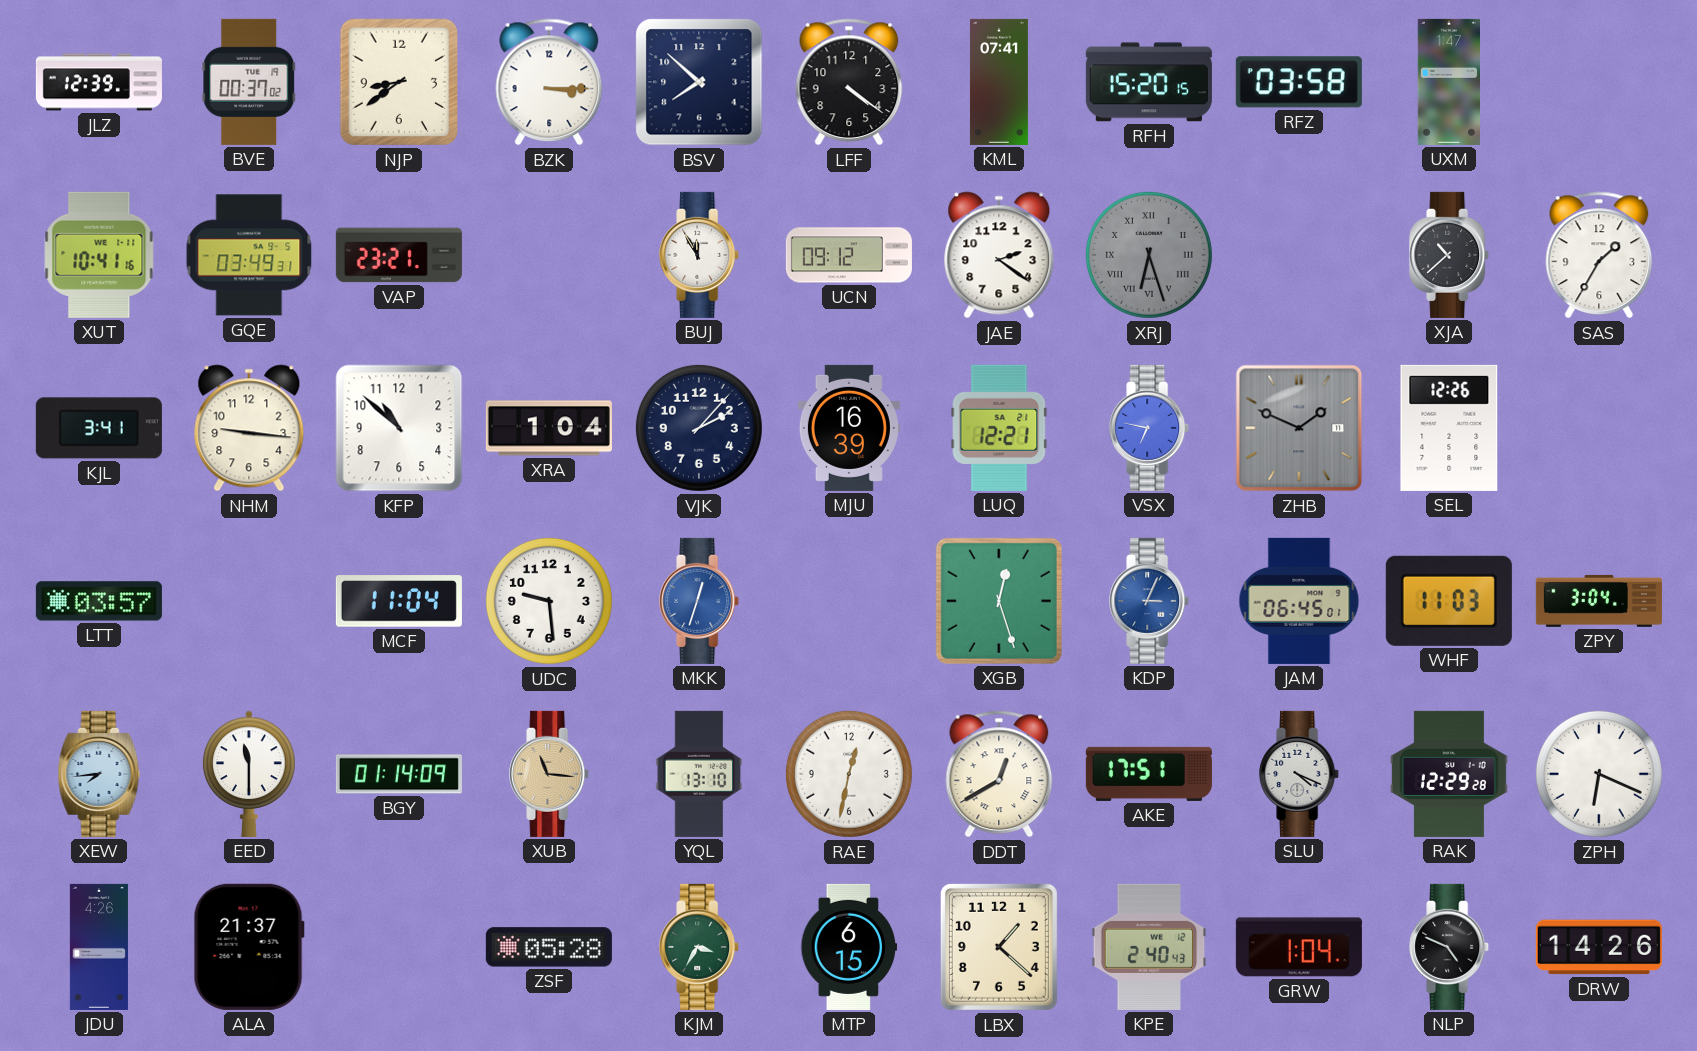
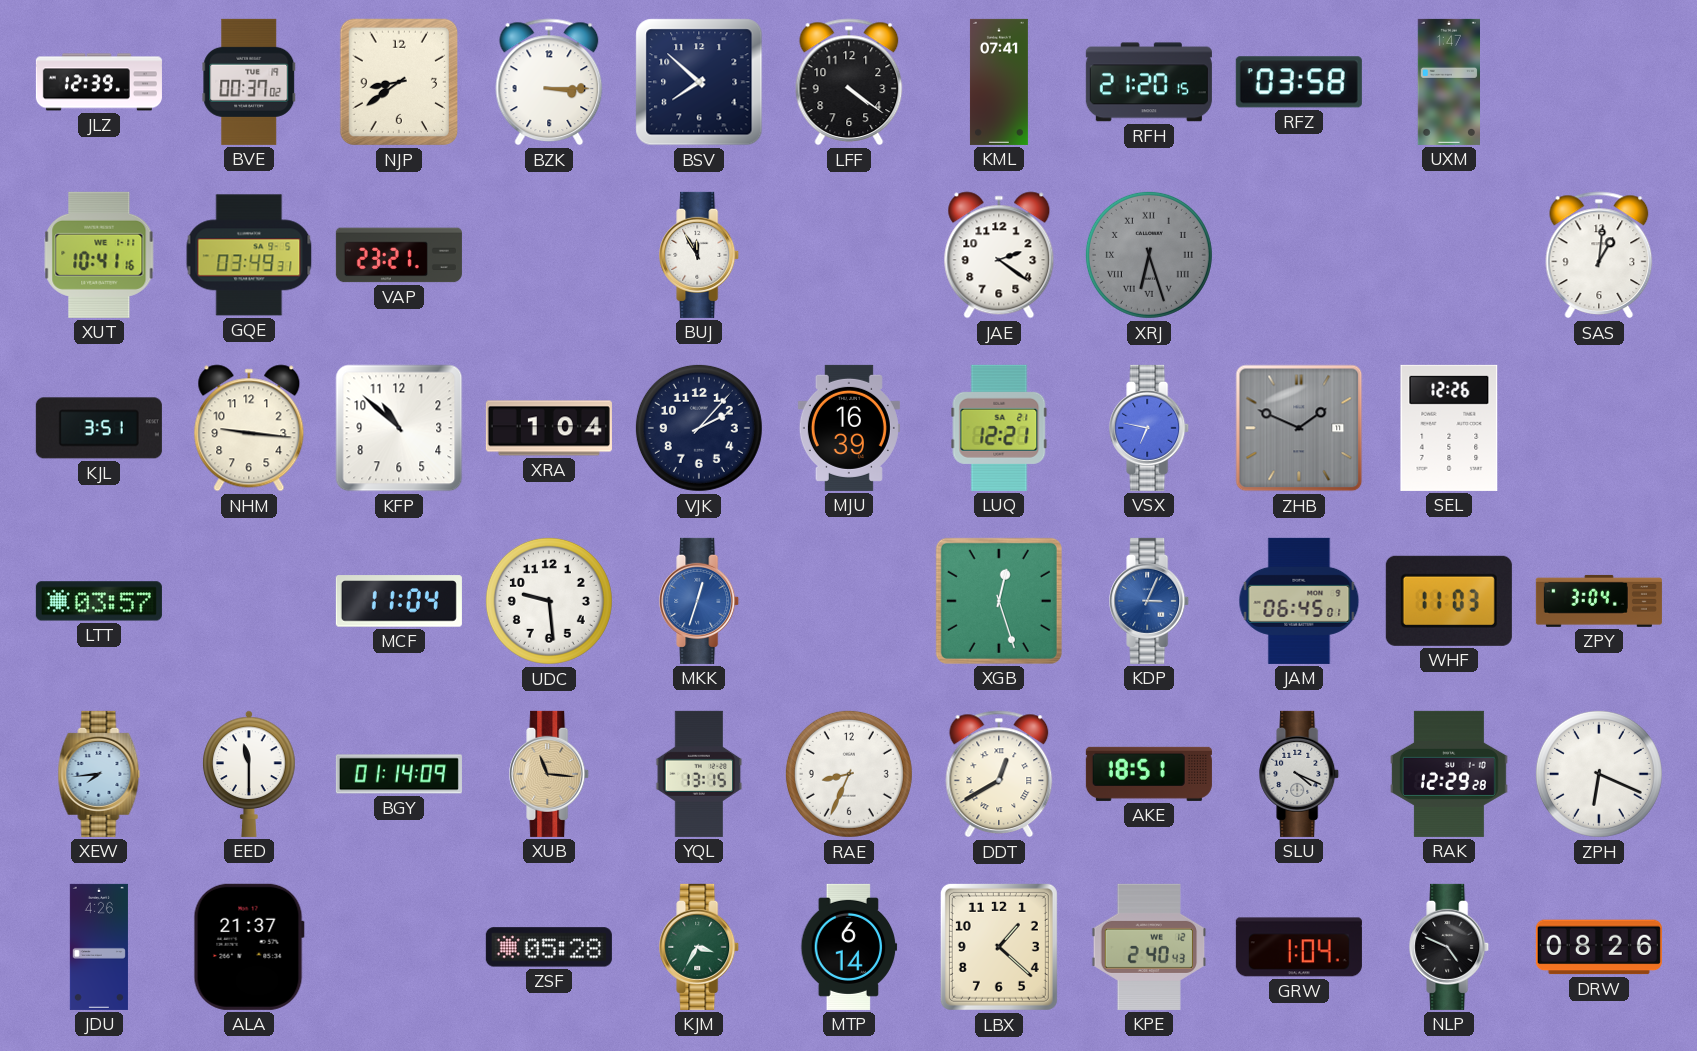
RFH: 15:20 -> 21:20
UCN: 09:12 -> none
XJA: 10:38 -> none
SAS: 1:35 -> 1:01
KJL: 3:41 -> 3:51
YQL: 13:10 -> 13:15
RAE: 12:32 -> 8:34
AKE: 17:51 -> 18:51
MTP: 6:15 -> 6:14
DRW: 14:26 -> 08:26
